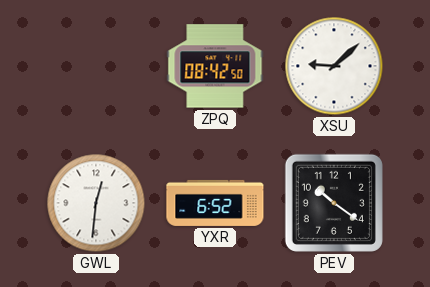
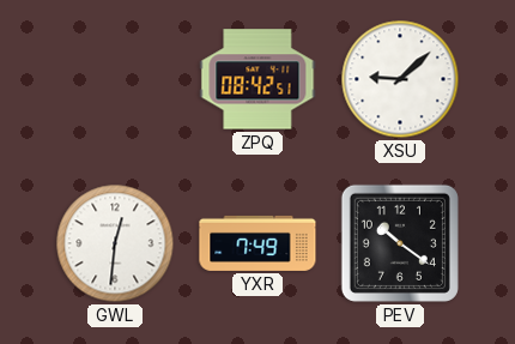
ZPQ: 08:42:50 -> 08:42:51
YXR: 6:52 -> 7:49
